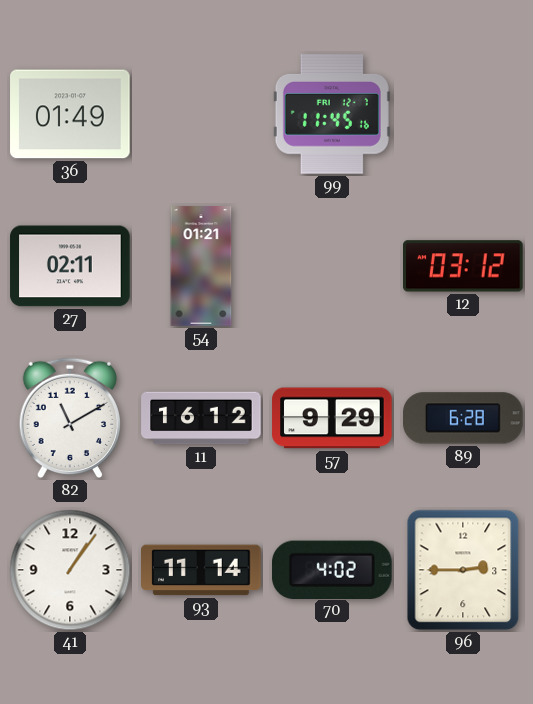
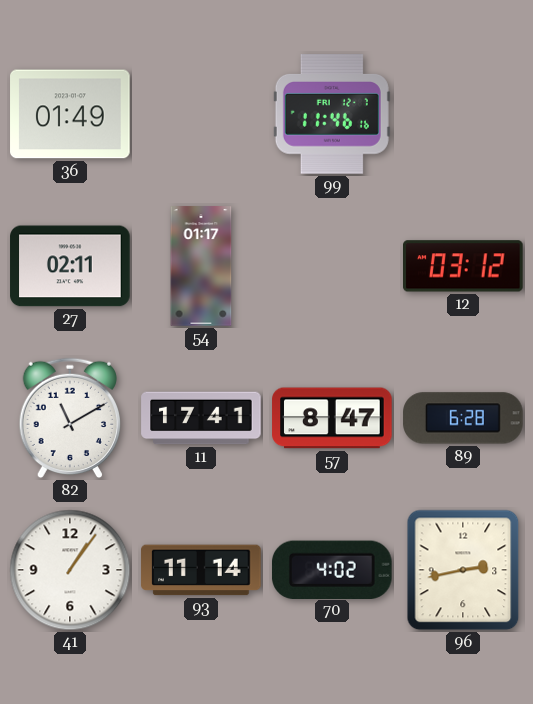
99: 11:45 -> 11:46
54: 01:21 -> 01:17
11: 16:12 -> 17:41
57: 9:29 -> 8:47
96: 2:45 -> 2:43
